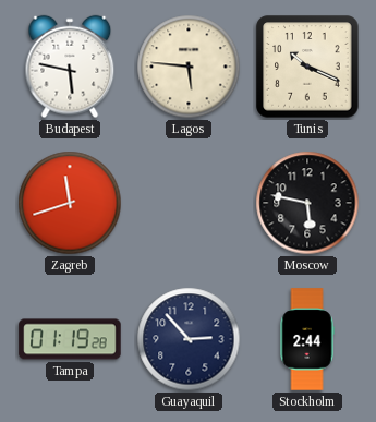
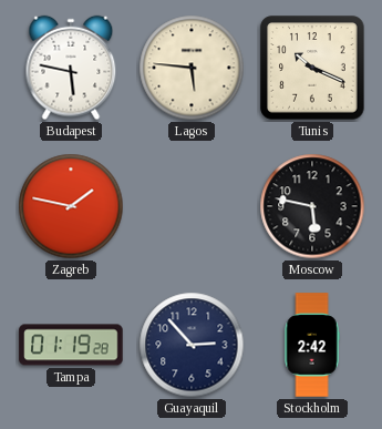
Zagreb: 11:42 -> 1:47
Stockholm: 2:44 -> 2:42
